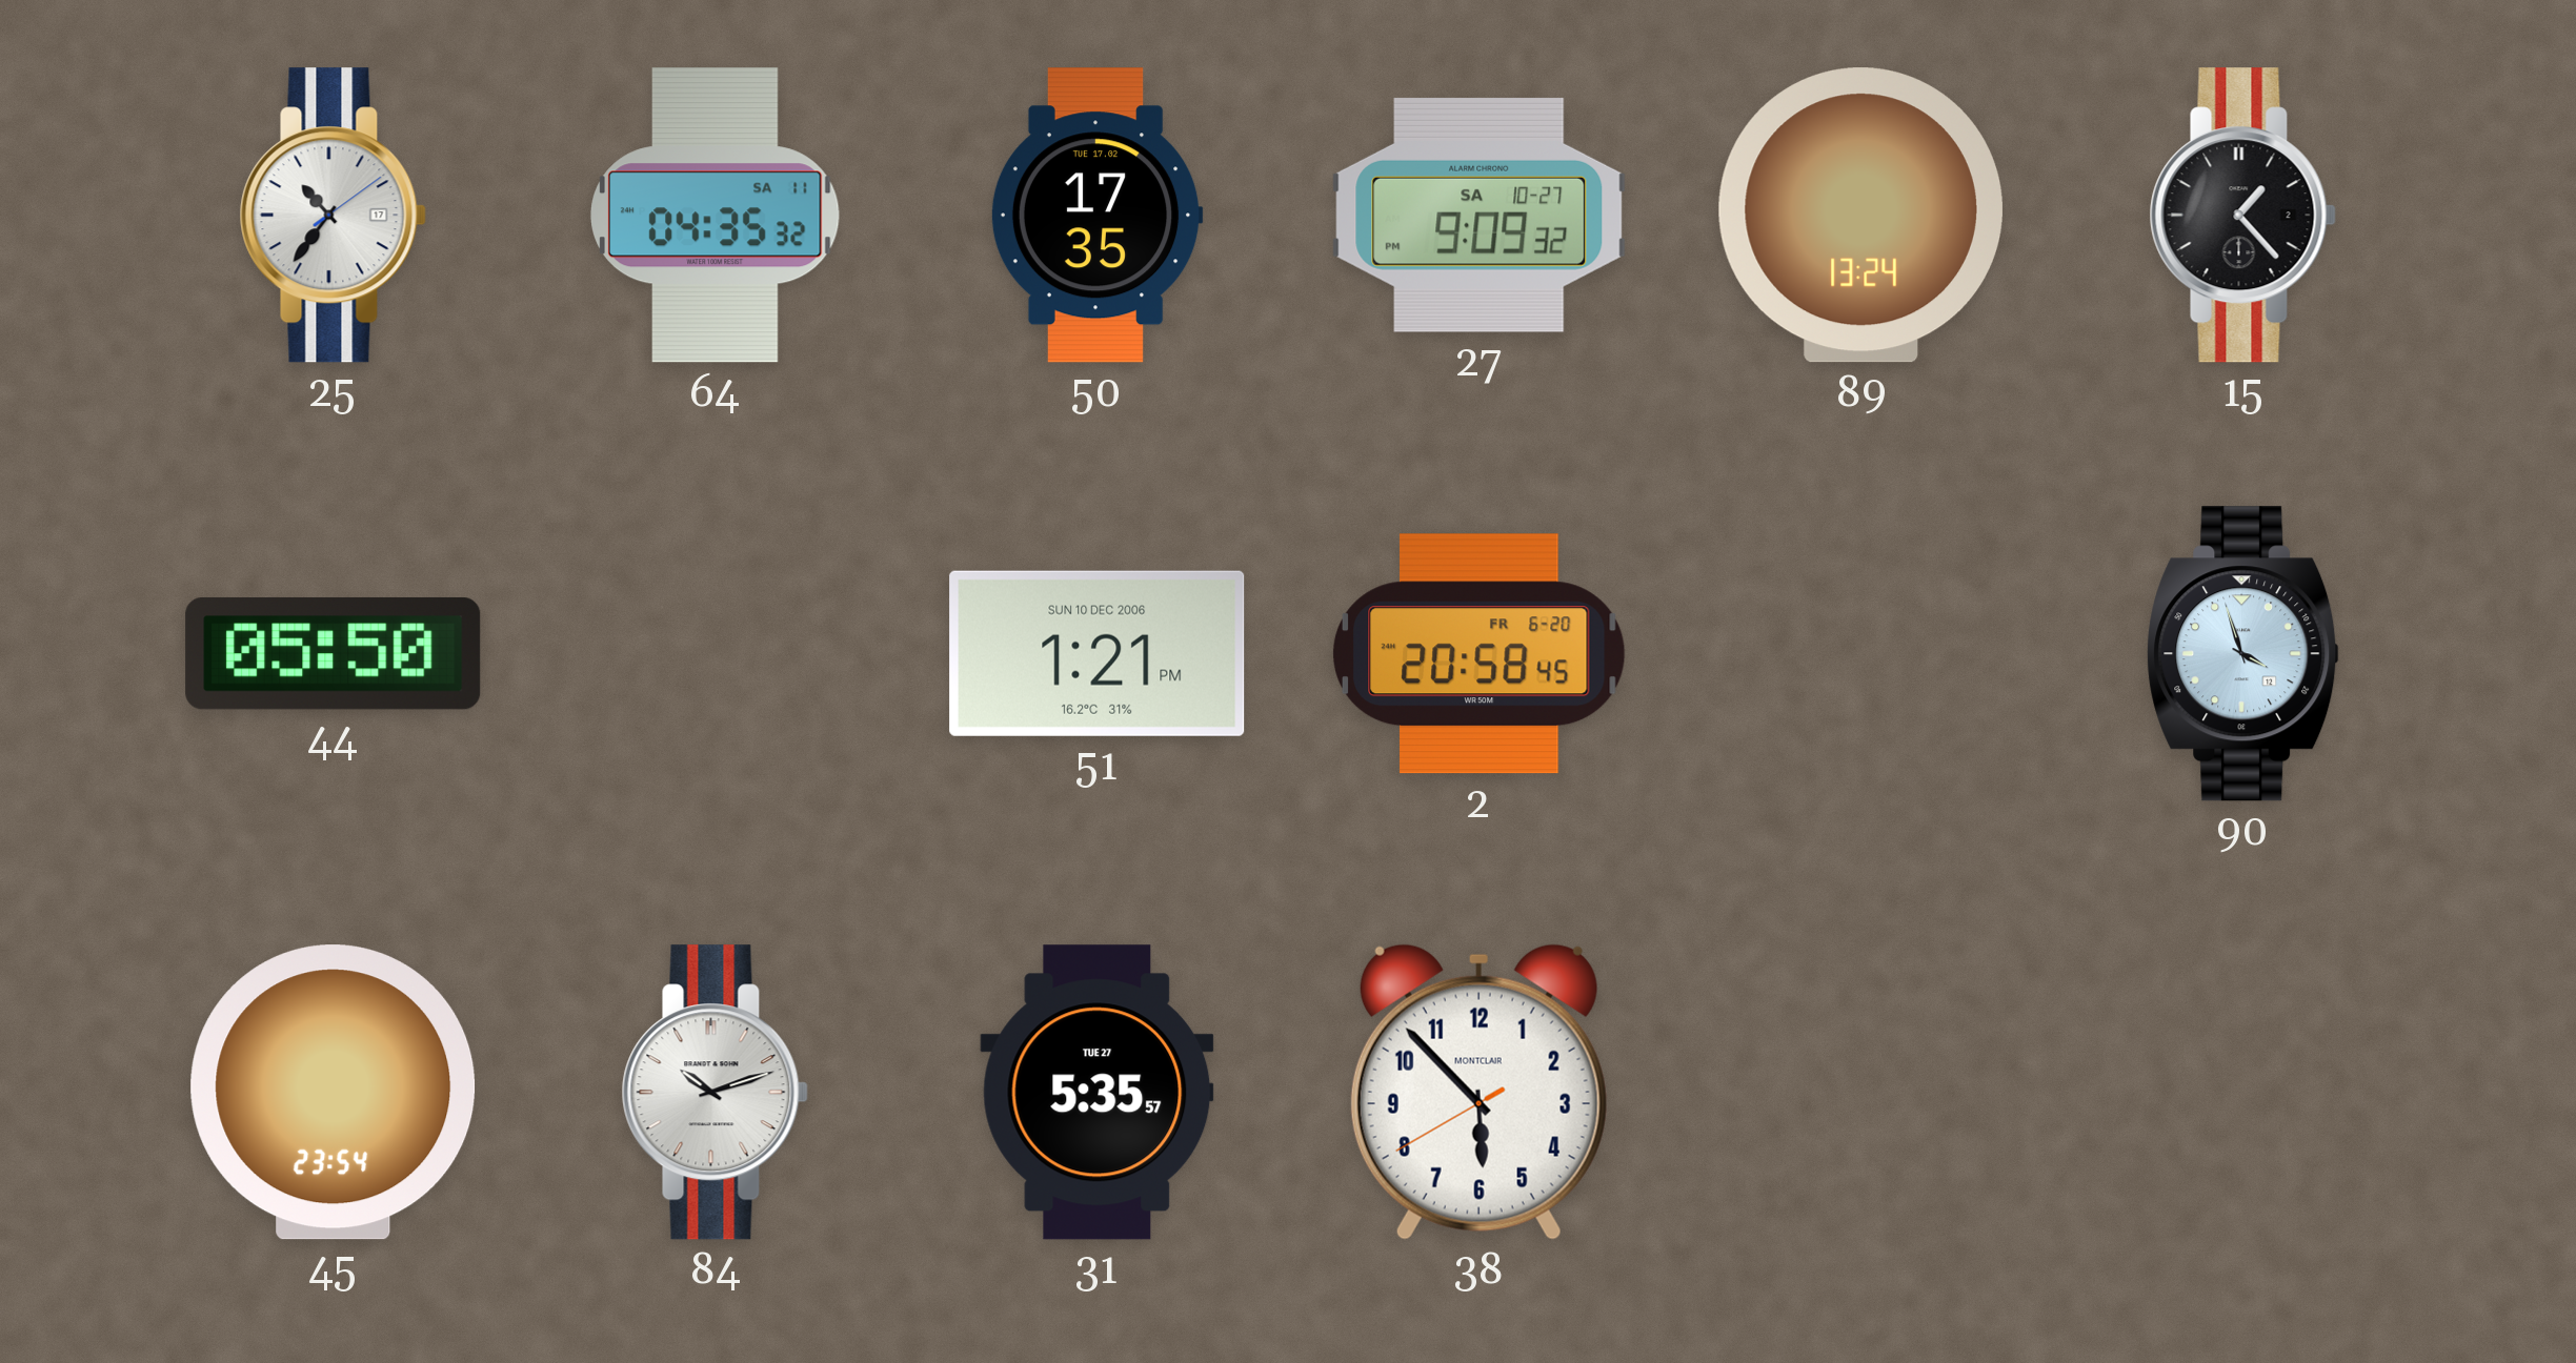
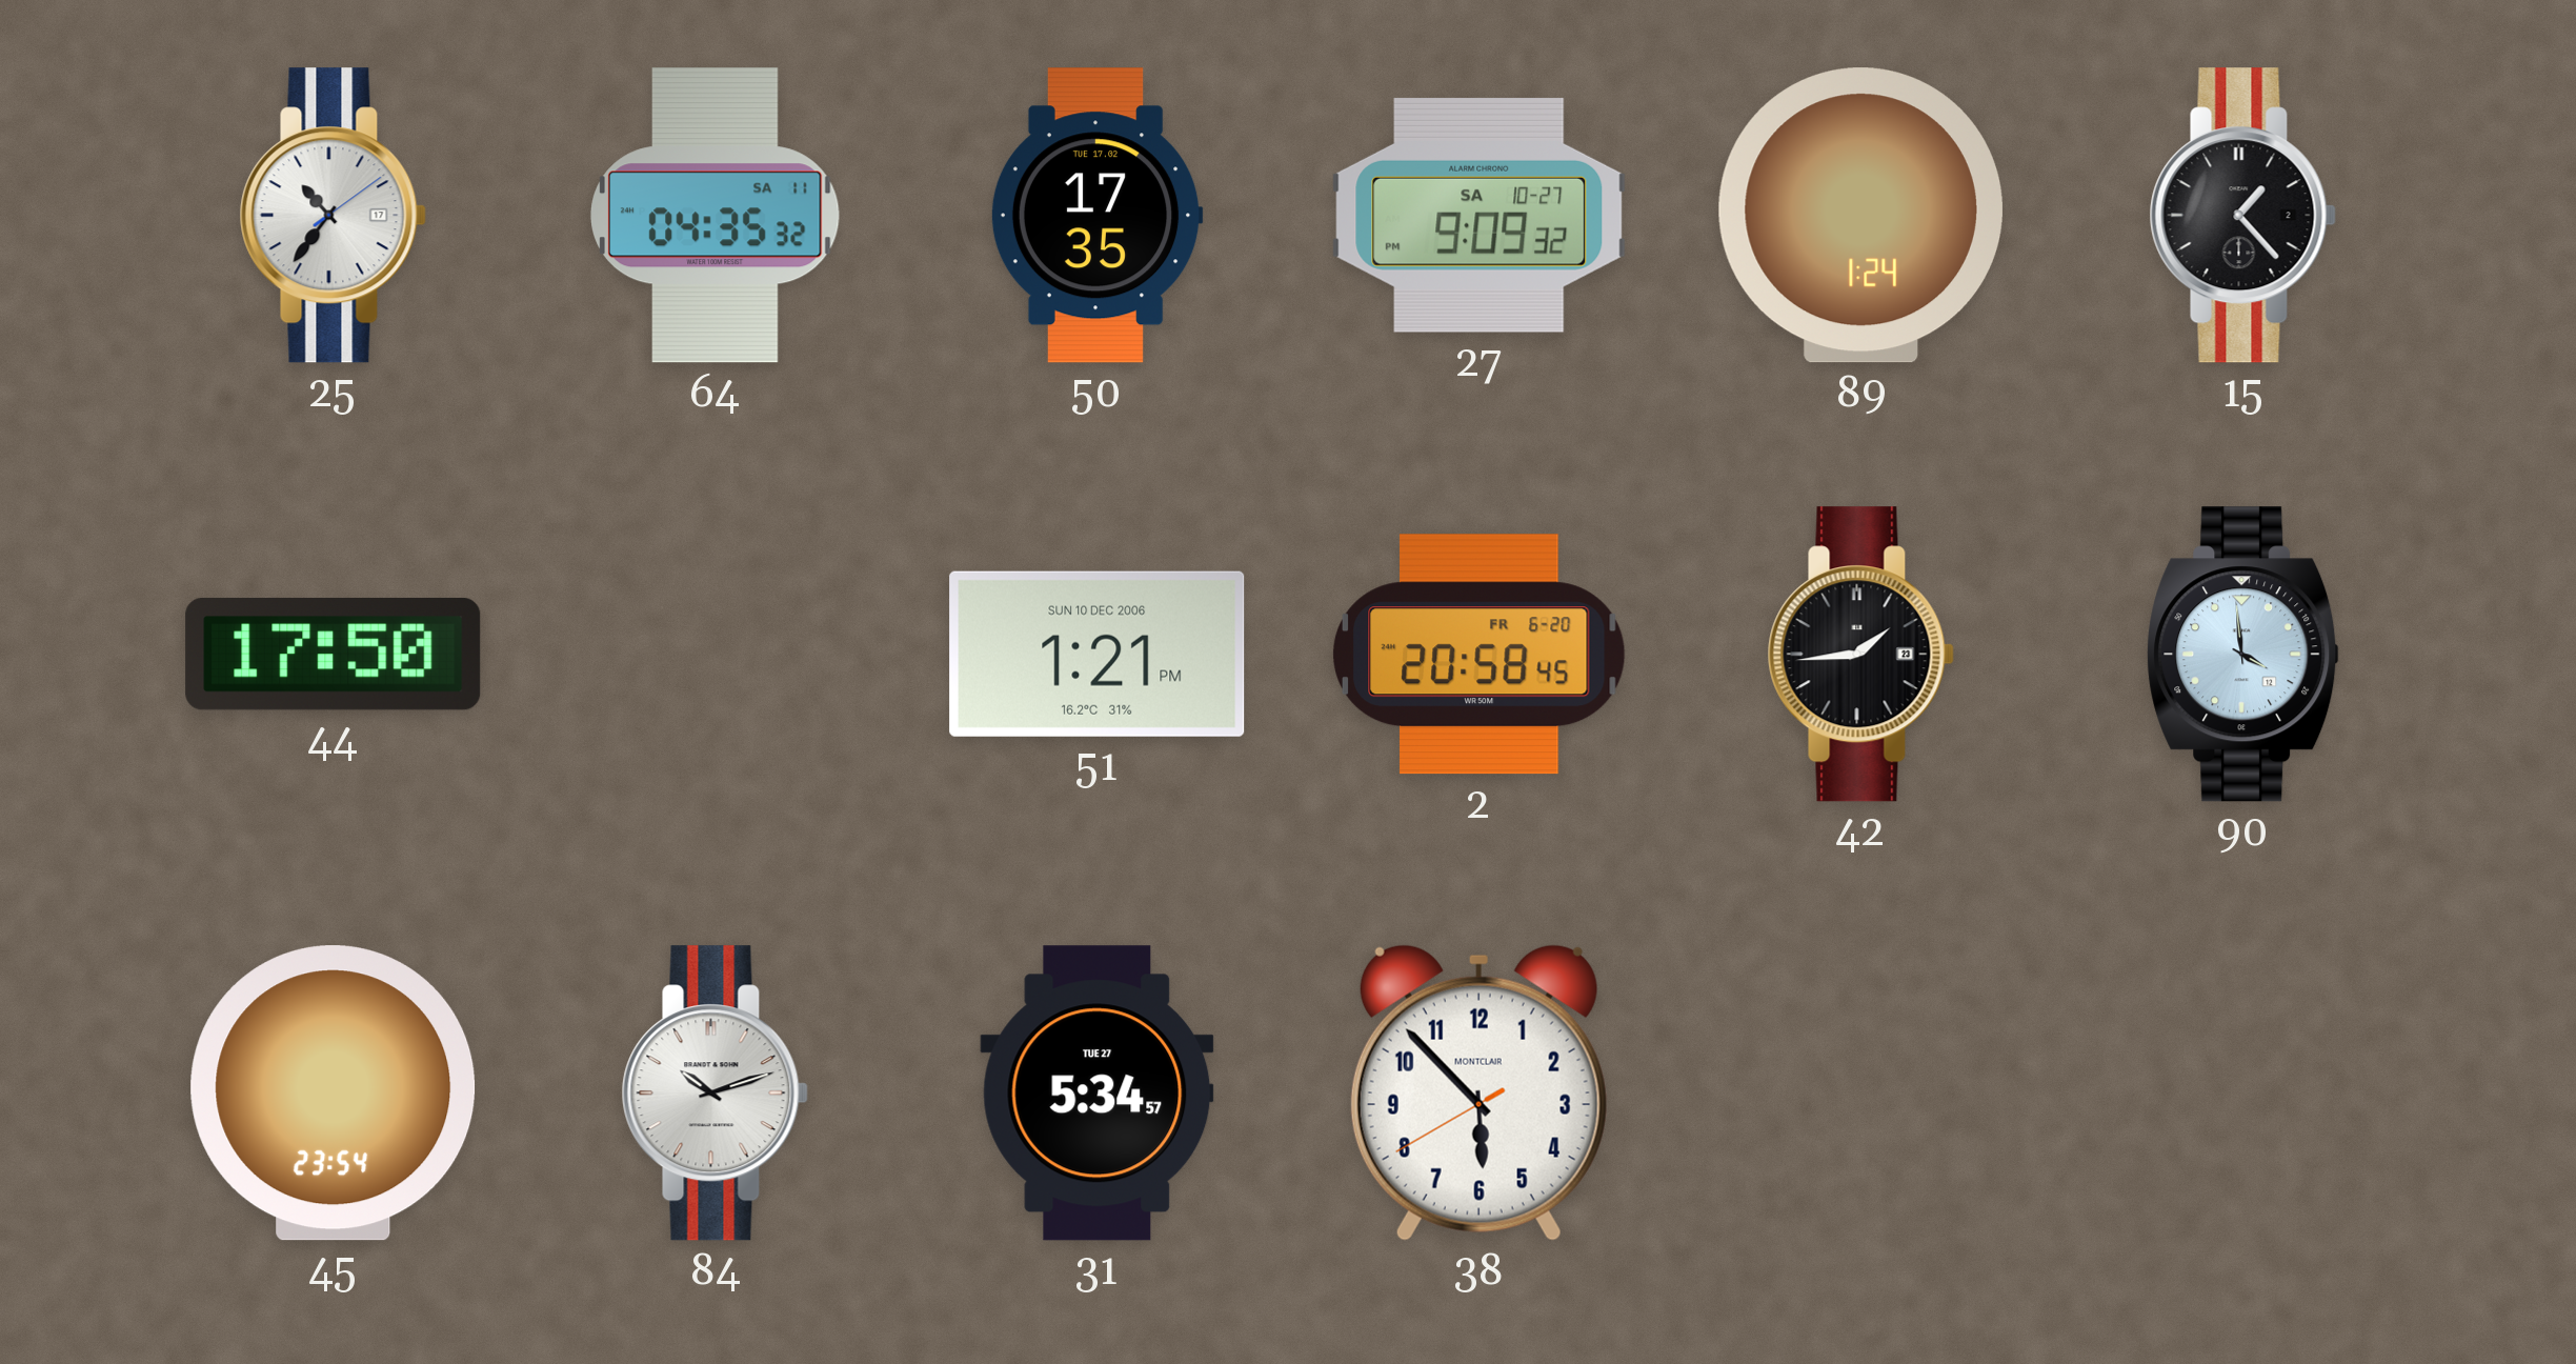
89: 13:24 -> 1:24
44: 05:50 -> 17:50
42: none -> 1:44
90: 3:57 -> 3:59
31: 5:35 -> 5:34
